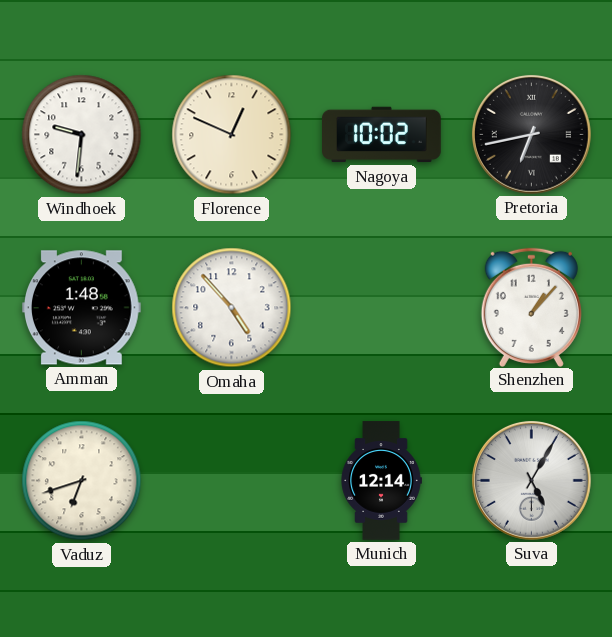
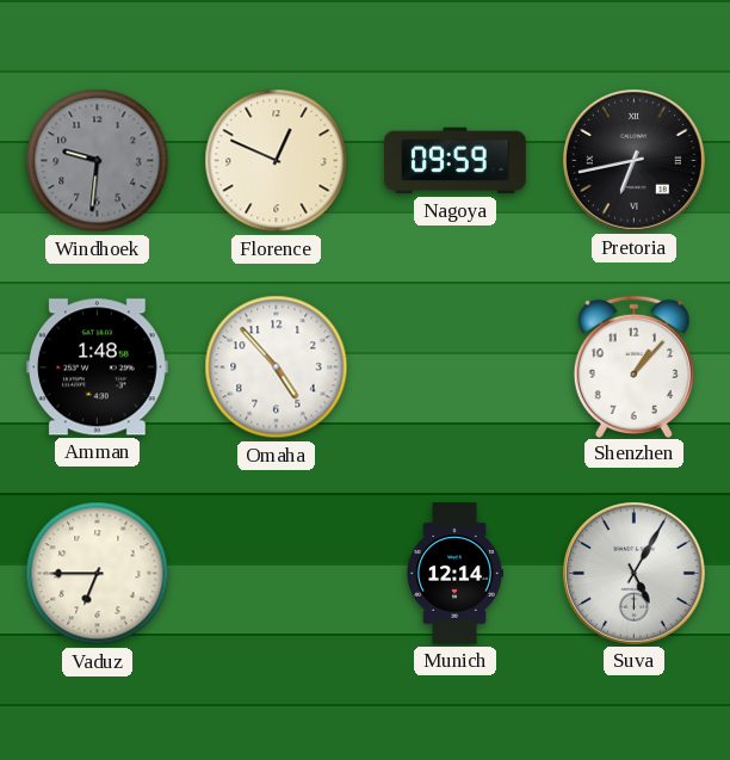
Windhoek dial: white -> grey
Nagoya: 10:02 -> 09:59
Vaduz: 6:42 -> 6:45
